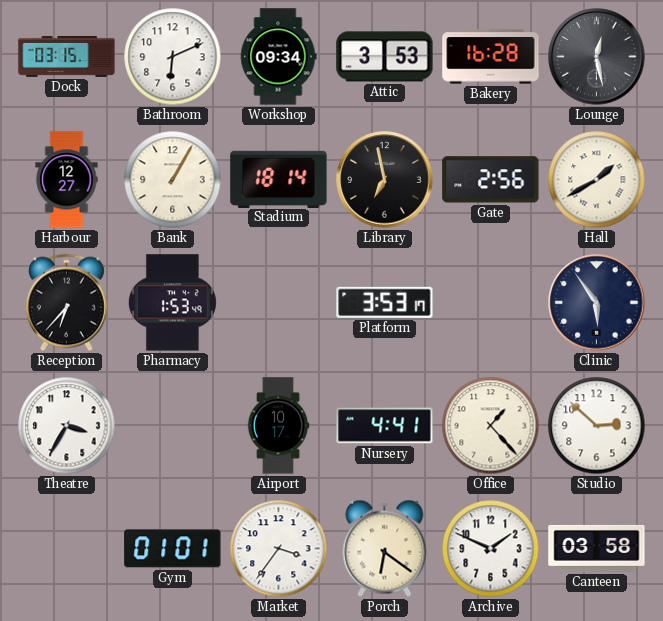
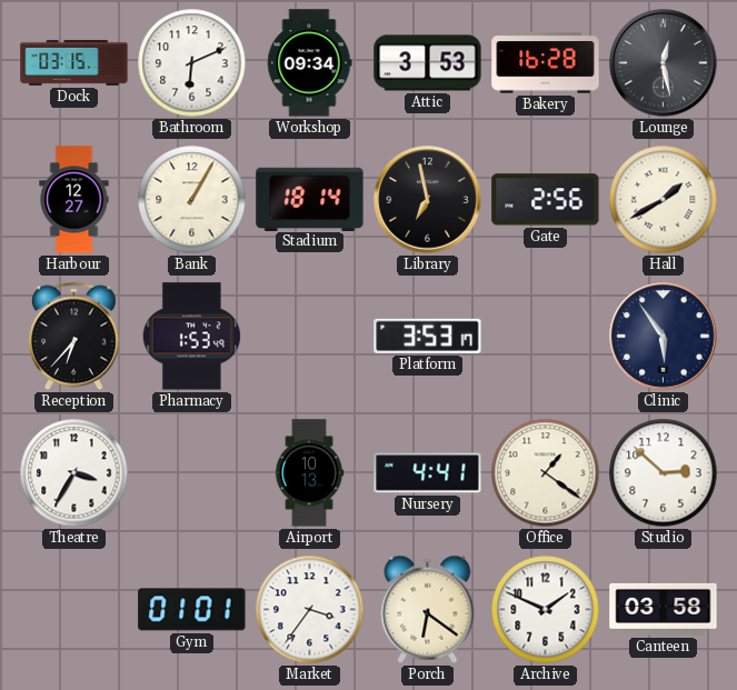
Airport: 10:17 -> 10:13
Office: 1:23 -> 1:21
